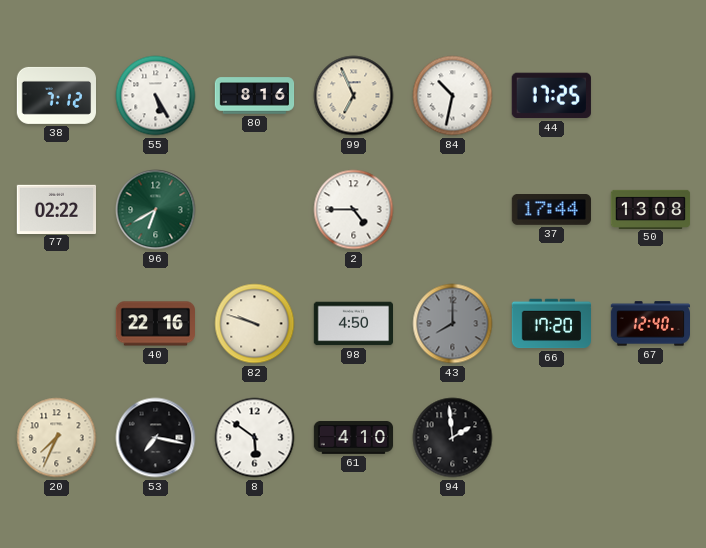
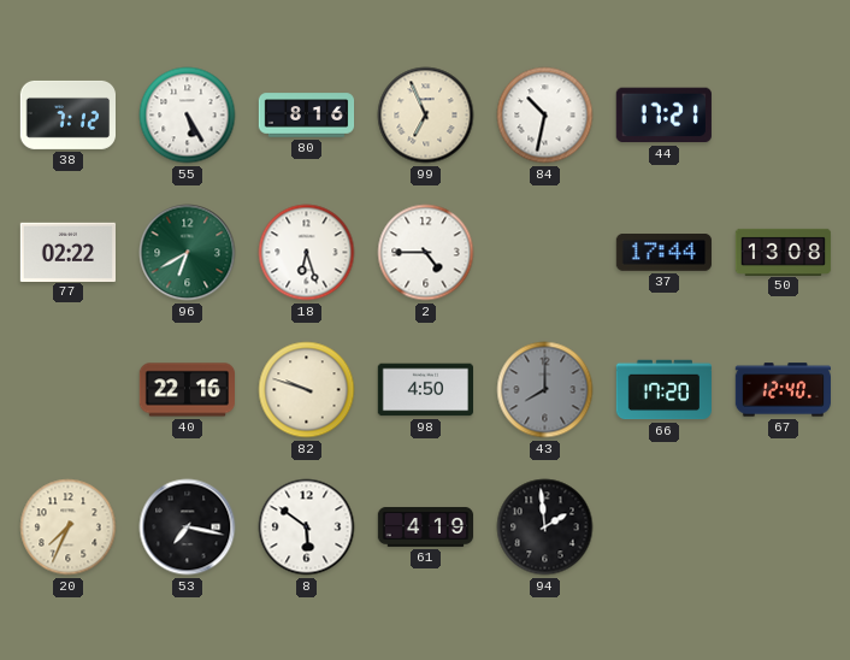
44: 17:25 -> 17:21
18: none -> 6:27
61: 4:10 -> 4:19
